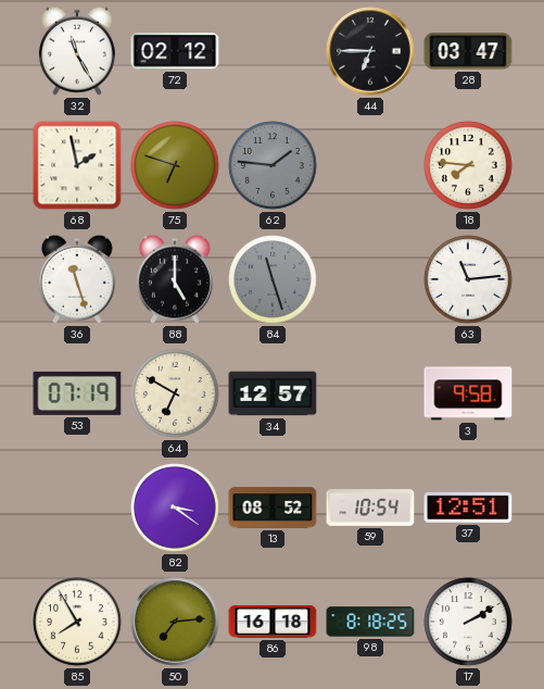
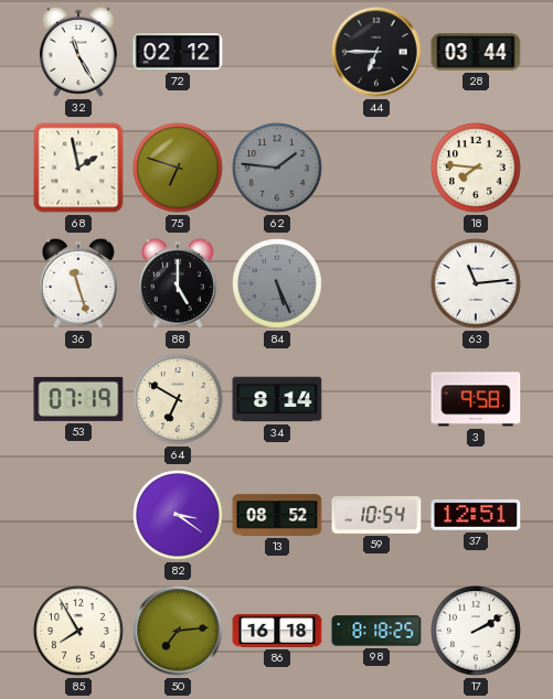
28: 03:47 -> 03:44
84: 11:27 -> 5:26
34: 12:57 -> 8:14
